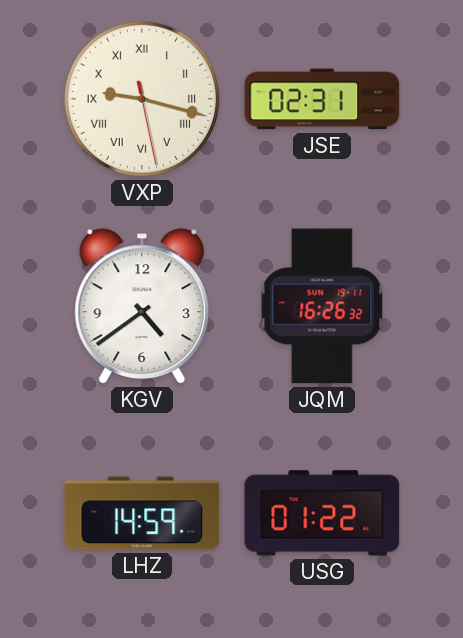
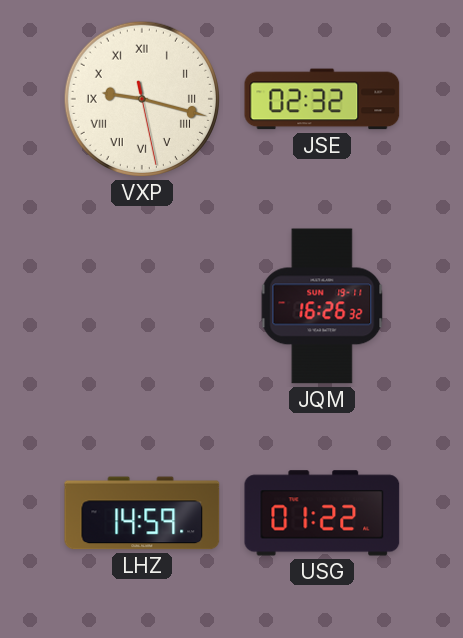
JSE: 02:31 -> 02:32
KGV: 4:39 -> none
